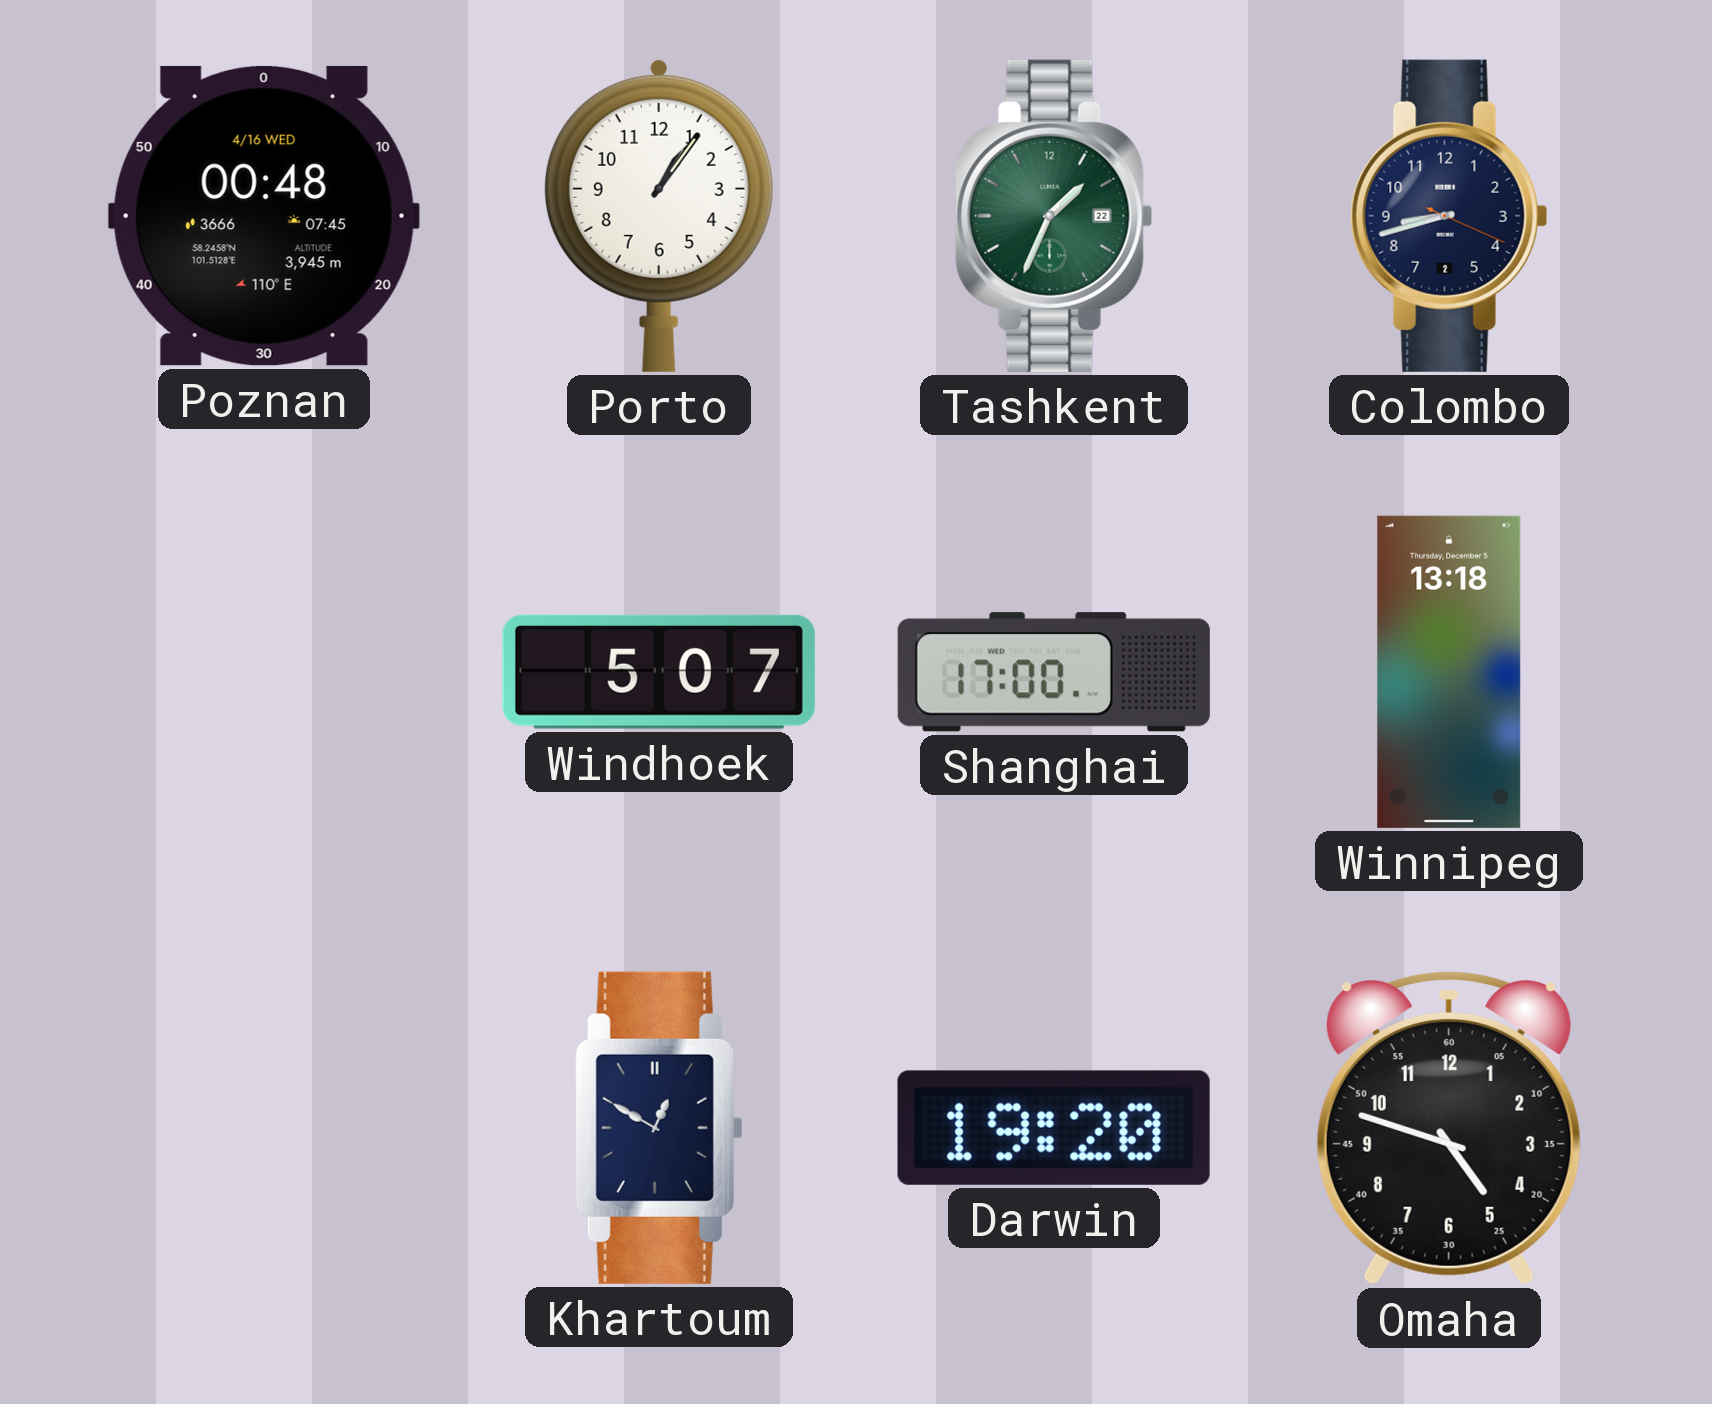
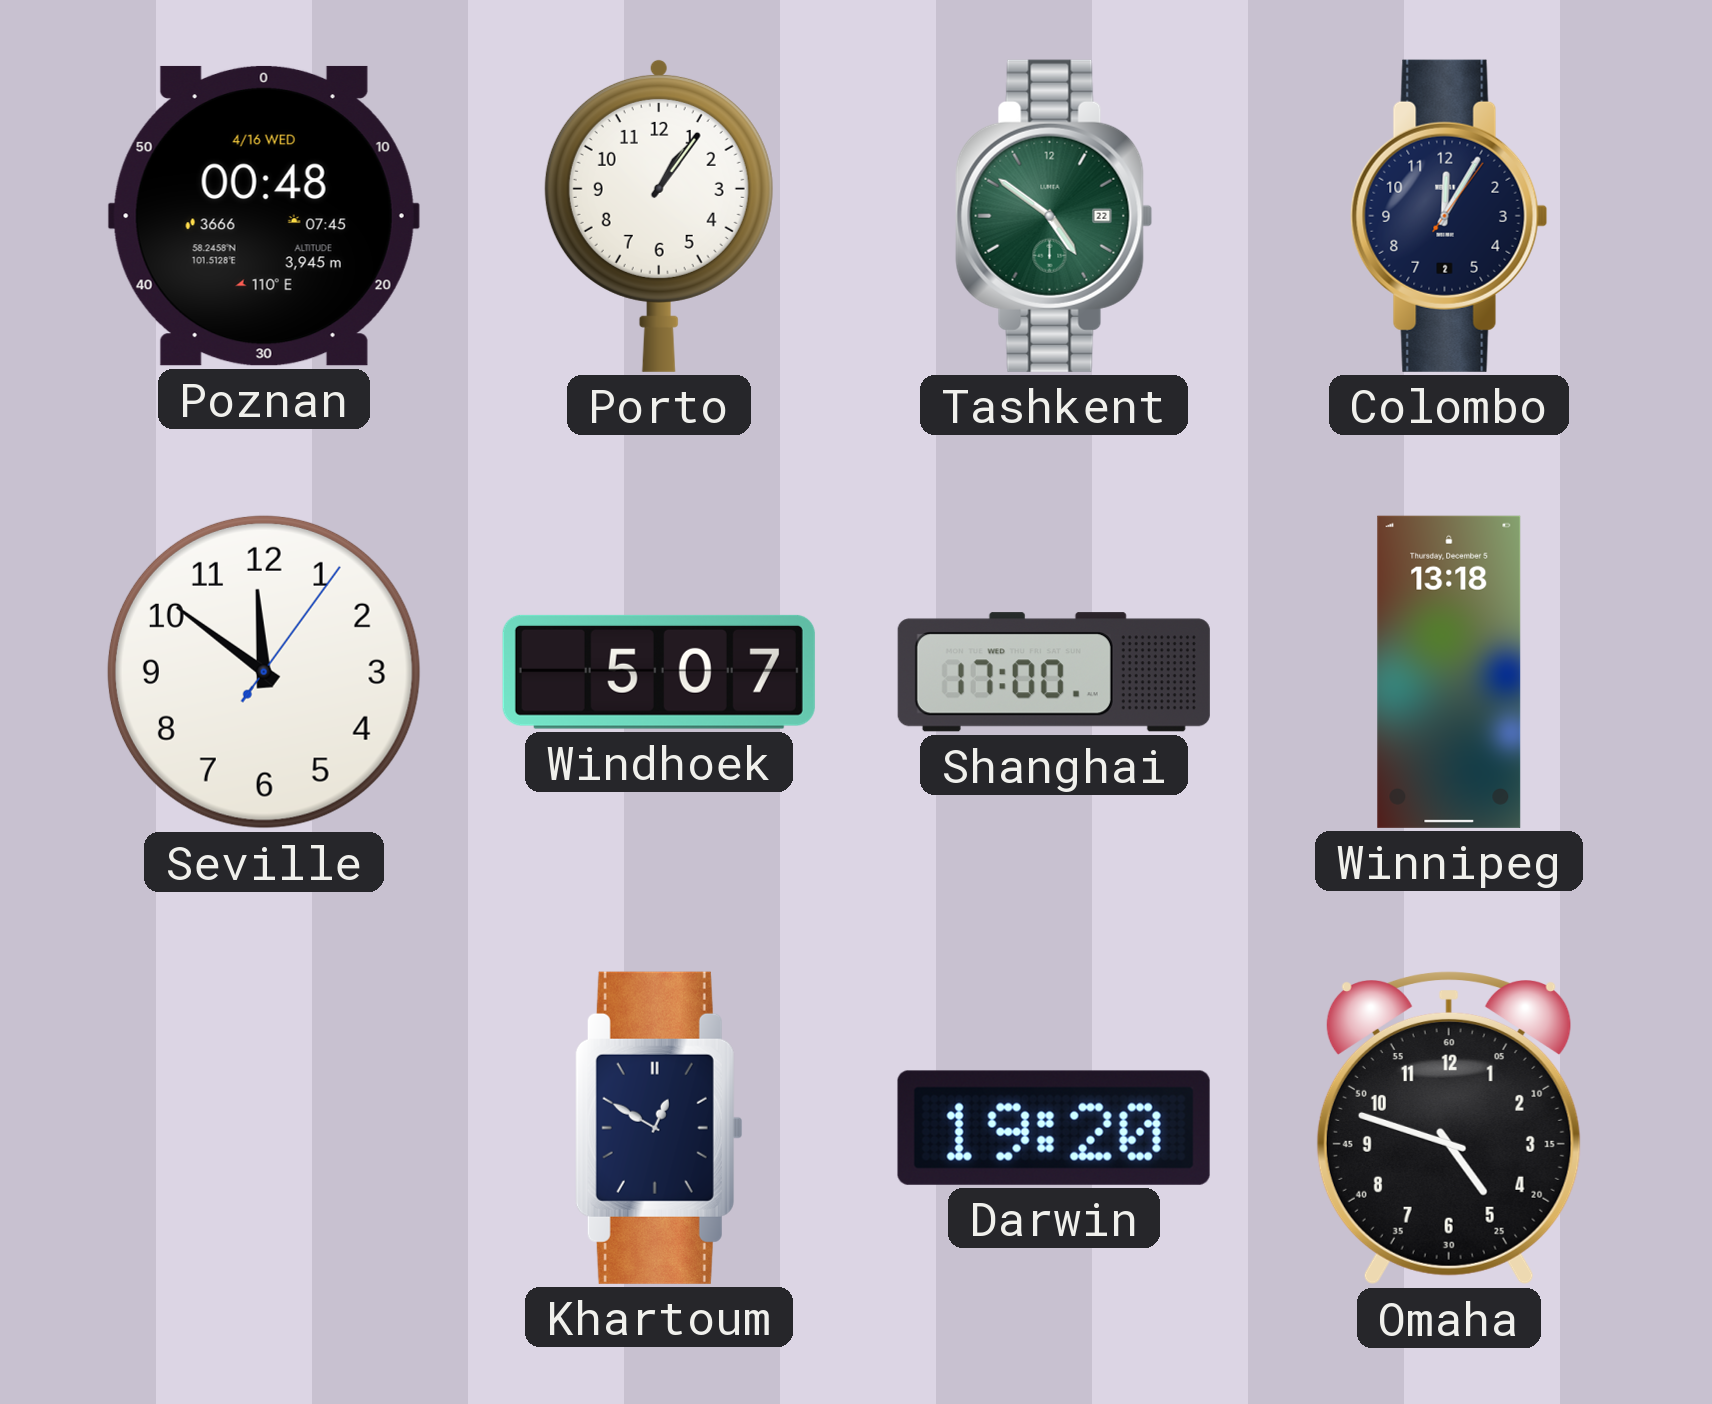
Tashkent: 1:34 -> 4:51
Colombo: 8:42 -> 12:05
Seville: none -> 11:51
